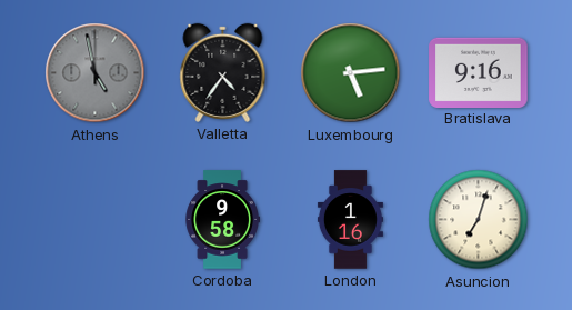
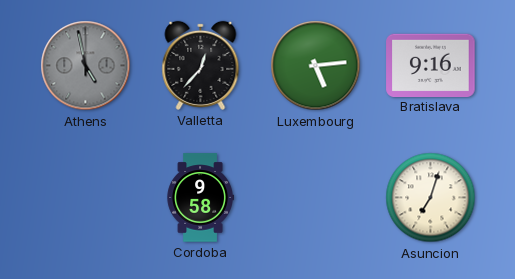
Valletta: 4:36 -> 12:37
London: 1:16 -> none
